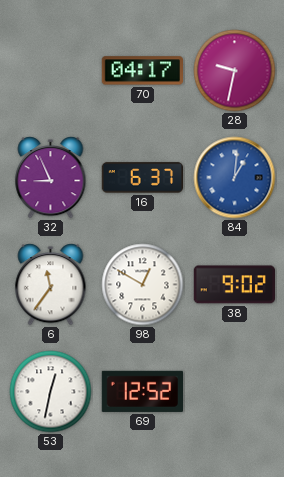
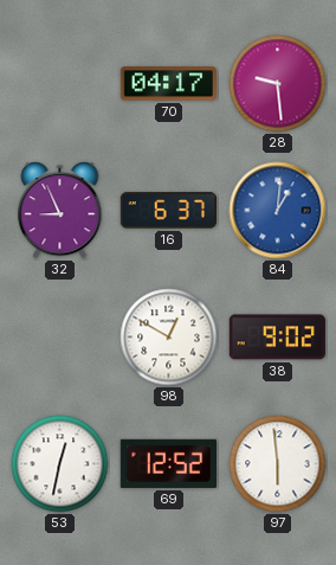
28: 9:32 -> 9:29
6: 11:36 -> none
97: none -> 5:59
